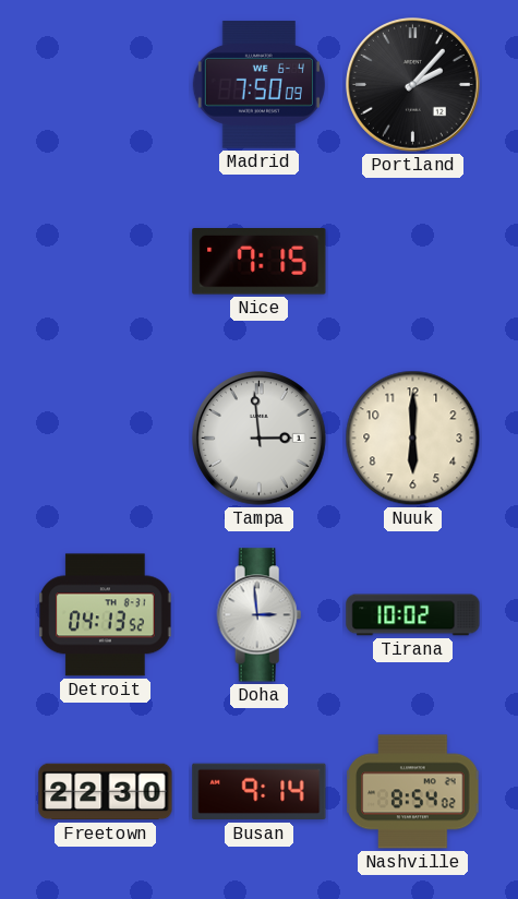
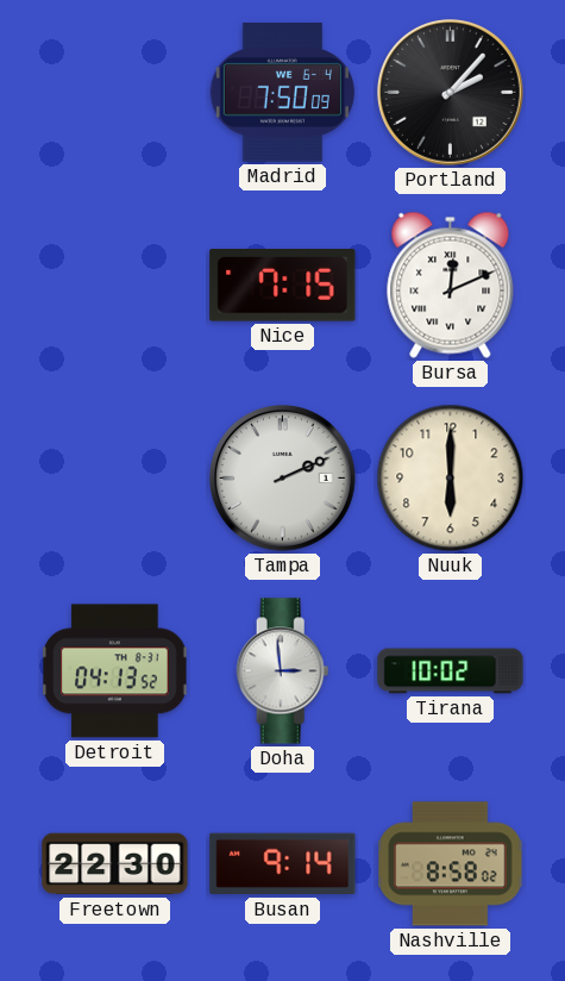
Bursa: none -> 12:11
Tampa: 2:59 -> 2:11
Nashville: 8:54 -> 8:58
